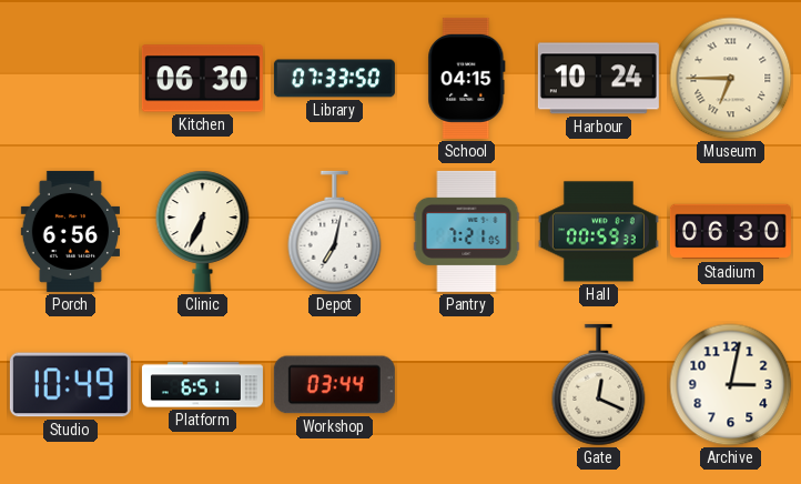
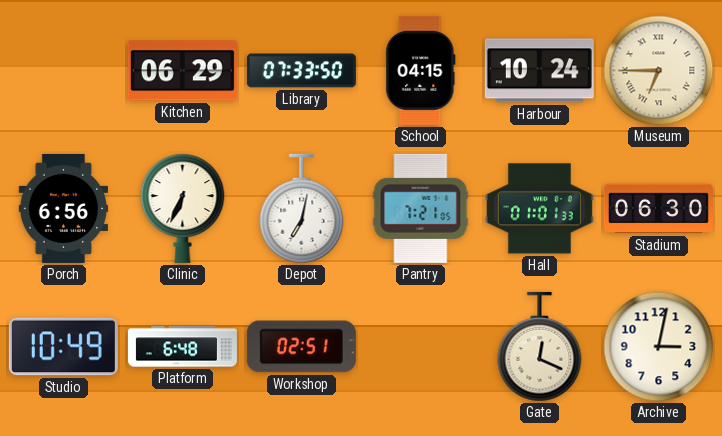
Kitchen: 06:30 -> 06:29
Hall: 00:59 -> 01:01
Platform: 6:51 -> 6:48
Workshop: 03:44 -> 02:51
